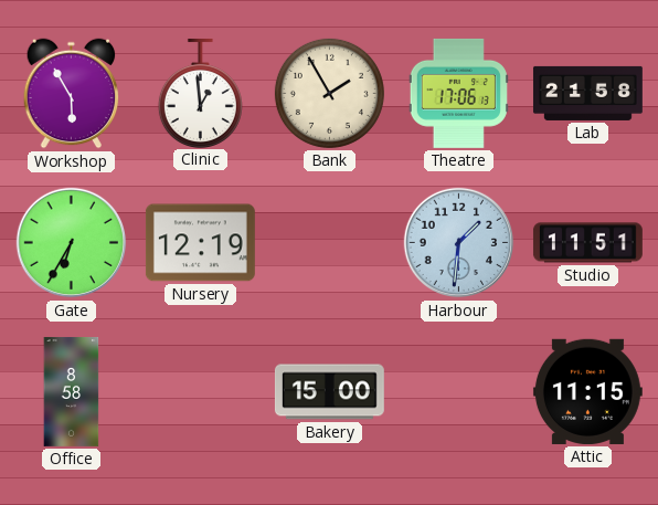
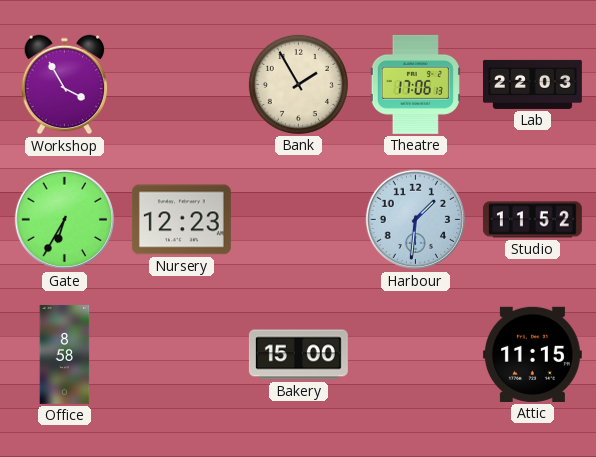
Workshop: 5:55 -> 3:55
Clinic: 12:59 -> none
Lab: 21:58 -> 22:03
Nursery: 12:19 -> 12:23
Studio: 11:51 -> 11:52
